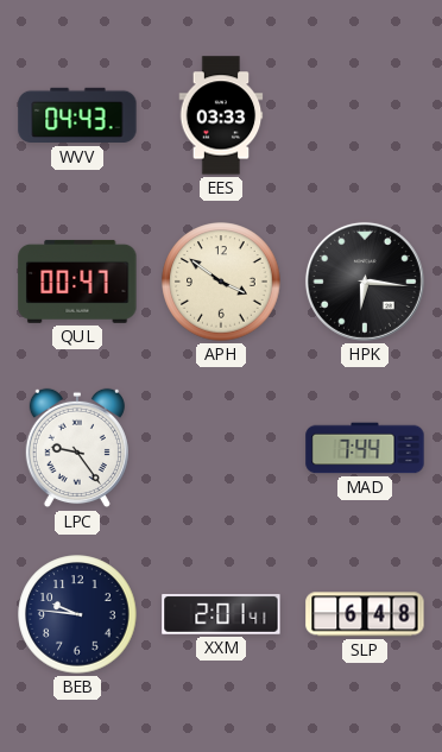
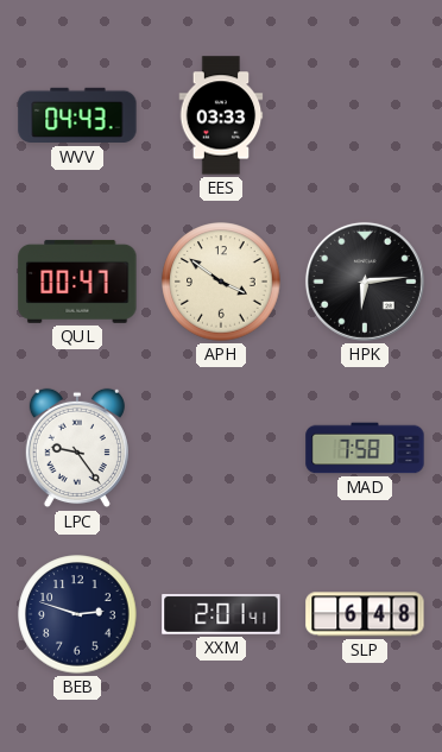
HPK: 6:16 -> 6:14
MAD: 7:44 -> 7:58
BEB: 9:46 -> 2:48
